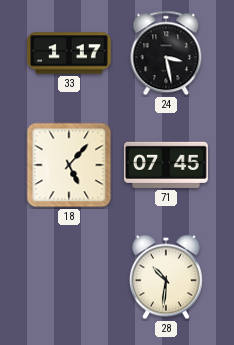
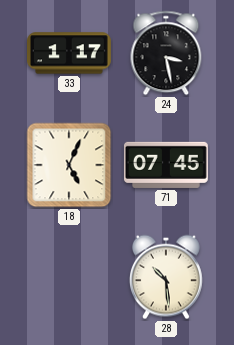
18: 5:07 -> 5:04
28: 10:31 -> 10:29
